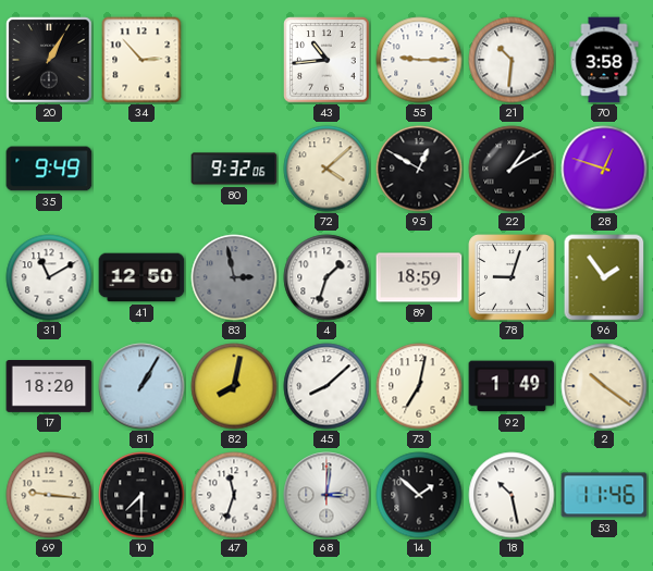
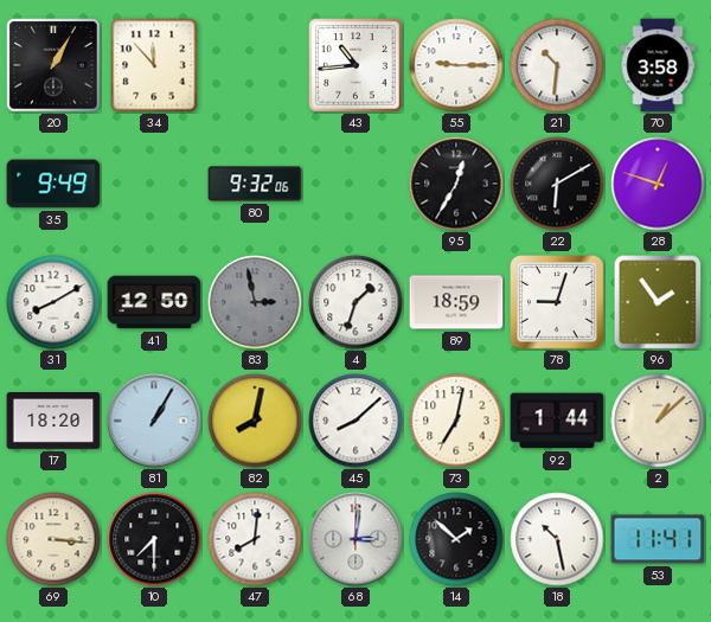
34: 2:53 -> 11:53
72: 4:08 -> none
95: 12:50 -> 12:35
22: 1:10 -> 6:10
31: 11:10 -> 8:10
92: 1:49 -> 1:44
2: 10:21 -> 1:08
69: 9:16 -> 3:16
47: 11:33 -> 8:01
53: 11:46 -> 11:41
